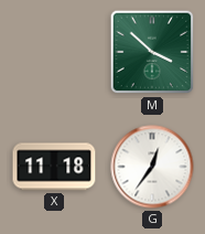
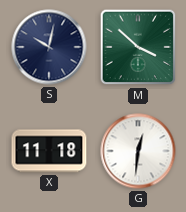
S: none -> 10:02
G: 12:36 -> 12:31
